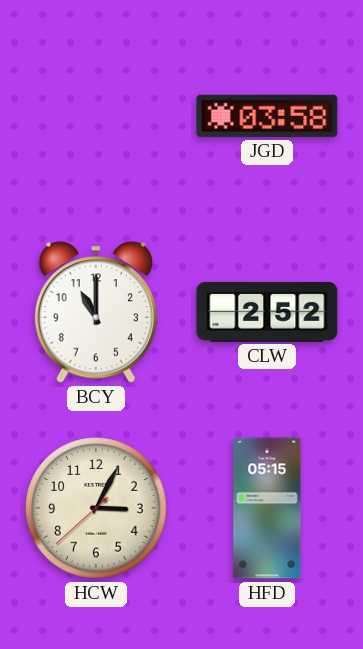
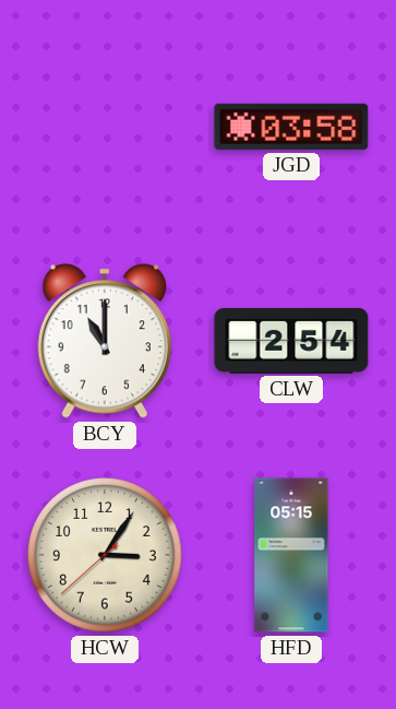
CLW: 2:52 -> 2:54
HCW: 3:04 -> 3:05
